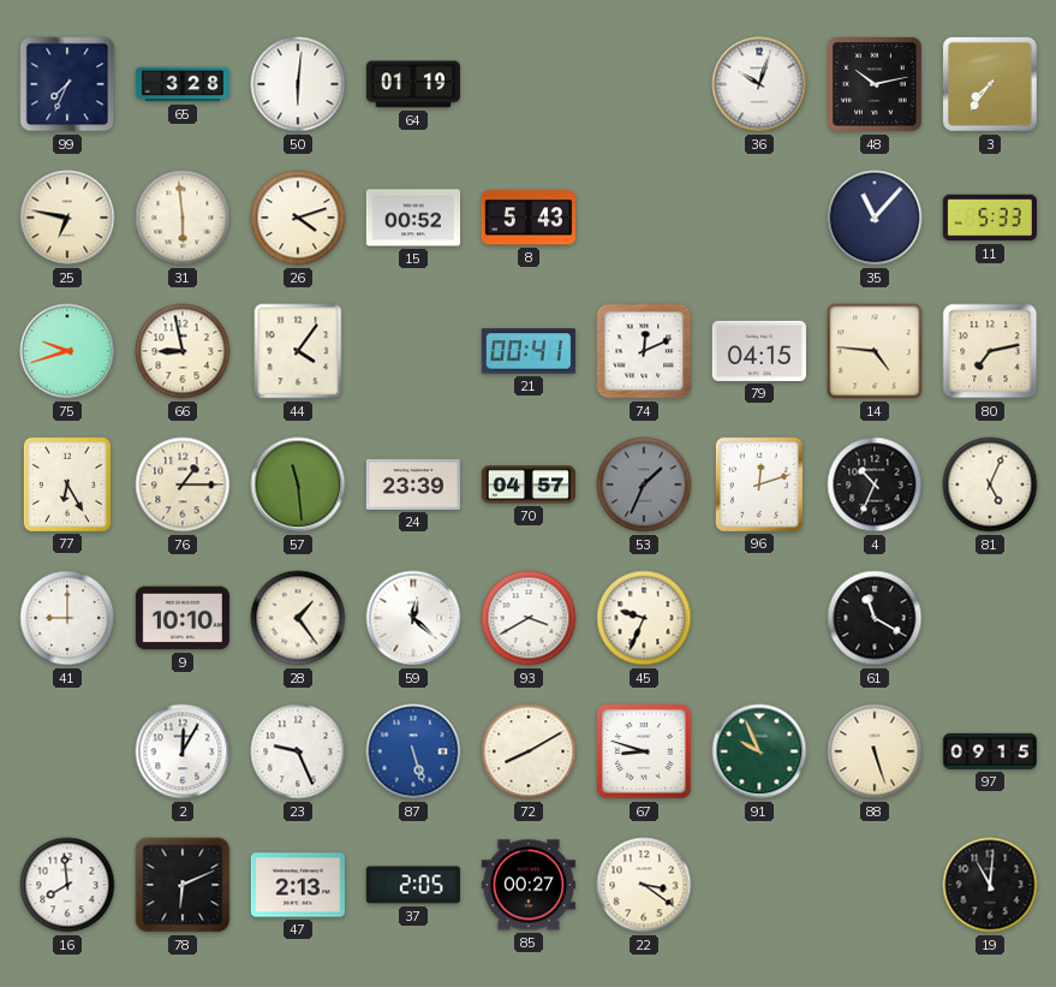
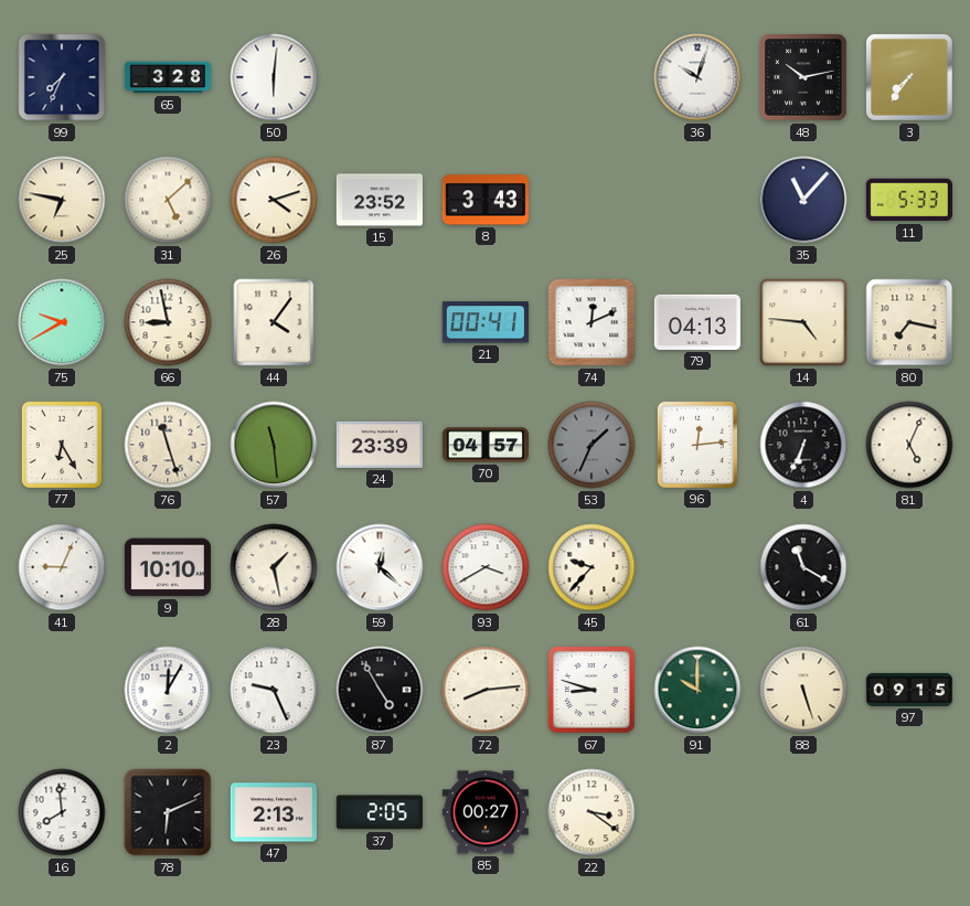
64: 01:19 -> none
31: 5:59 -> 5:08
15: 00:52 -> 23:52
8: 5:43 -> 3:43
75: 9:42 -> 9:40
79: 04:15 -> 04:13
80: 7:13 -> 7:17
76: 1:15 -> 11:27
96: 12:12 -> 12:14
4: 10:34 -> 6:34
41: 9:00 -> 9:04
28: 1:24 -> 1:28
45: 9:34 -> 9:37
87: 5:27 -> 4:55
87 dial: blue -> black
72: 8:10 -> 8:14
91: 9:56 -> 10:00
19: 11:01 -> none
